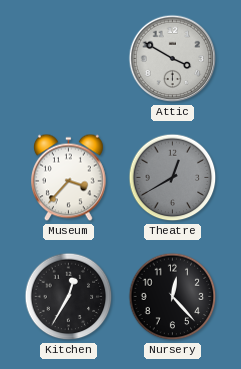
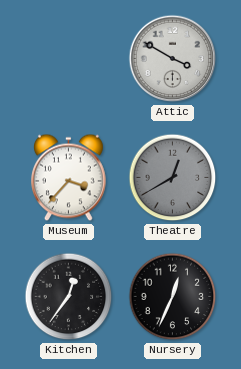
Kitchen: 12:35 -> 12:36
Nursery: 12:23 -> 12:34
